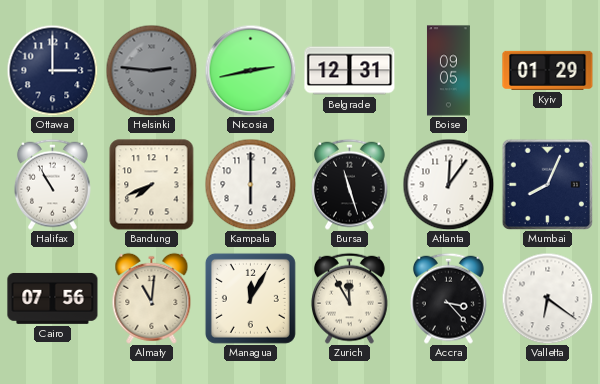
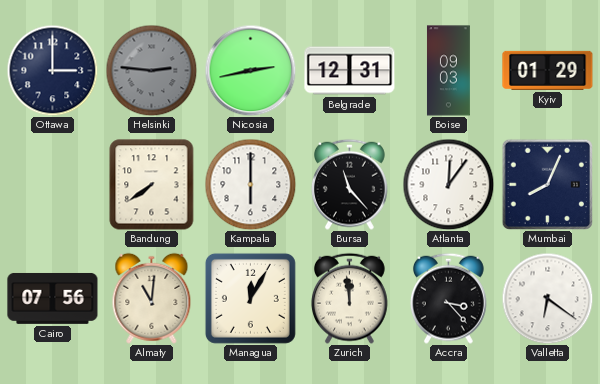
Boise: 09:05 -> 09:03
Halifax: 10:55 -> none
Bandung: 7:41 -> 7:39
Bursa: 11:27 -> 11:23
Zurich: 11:55 -> 11:59
